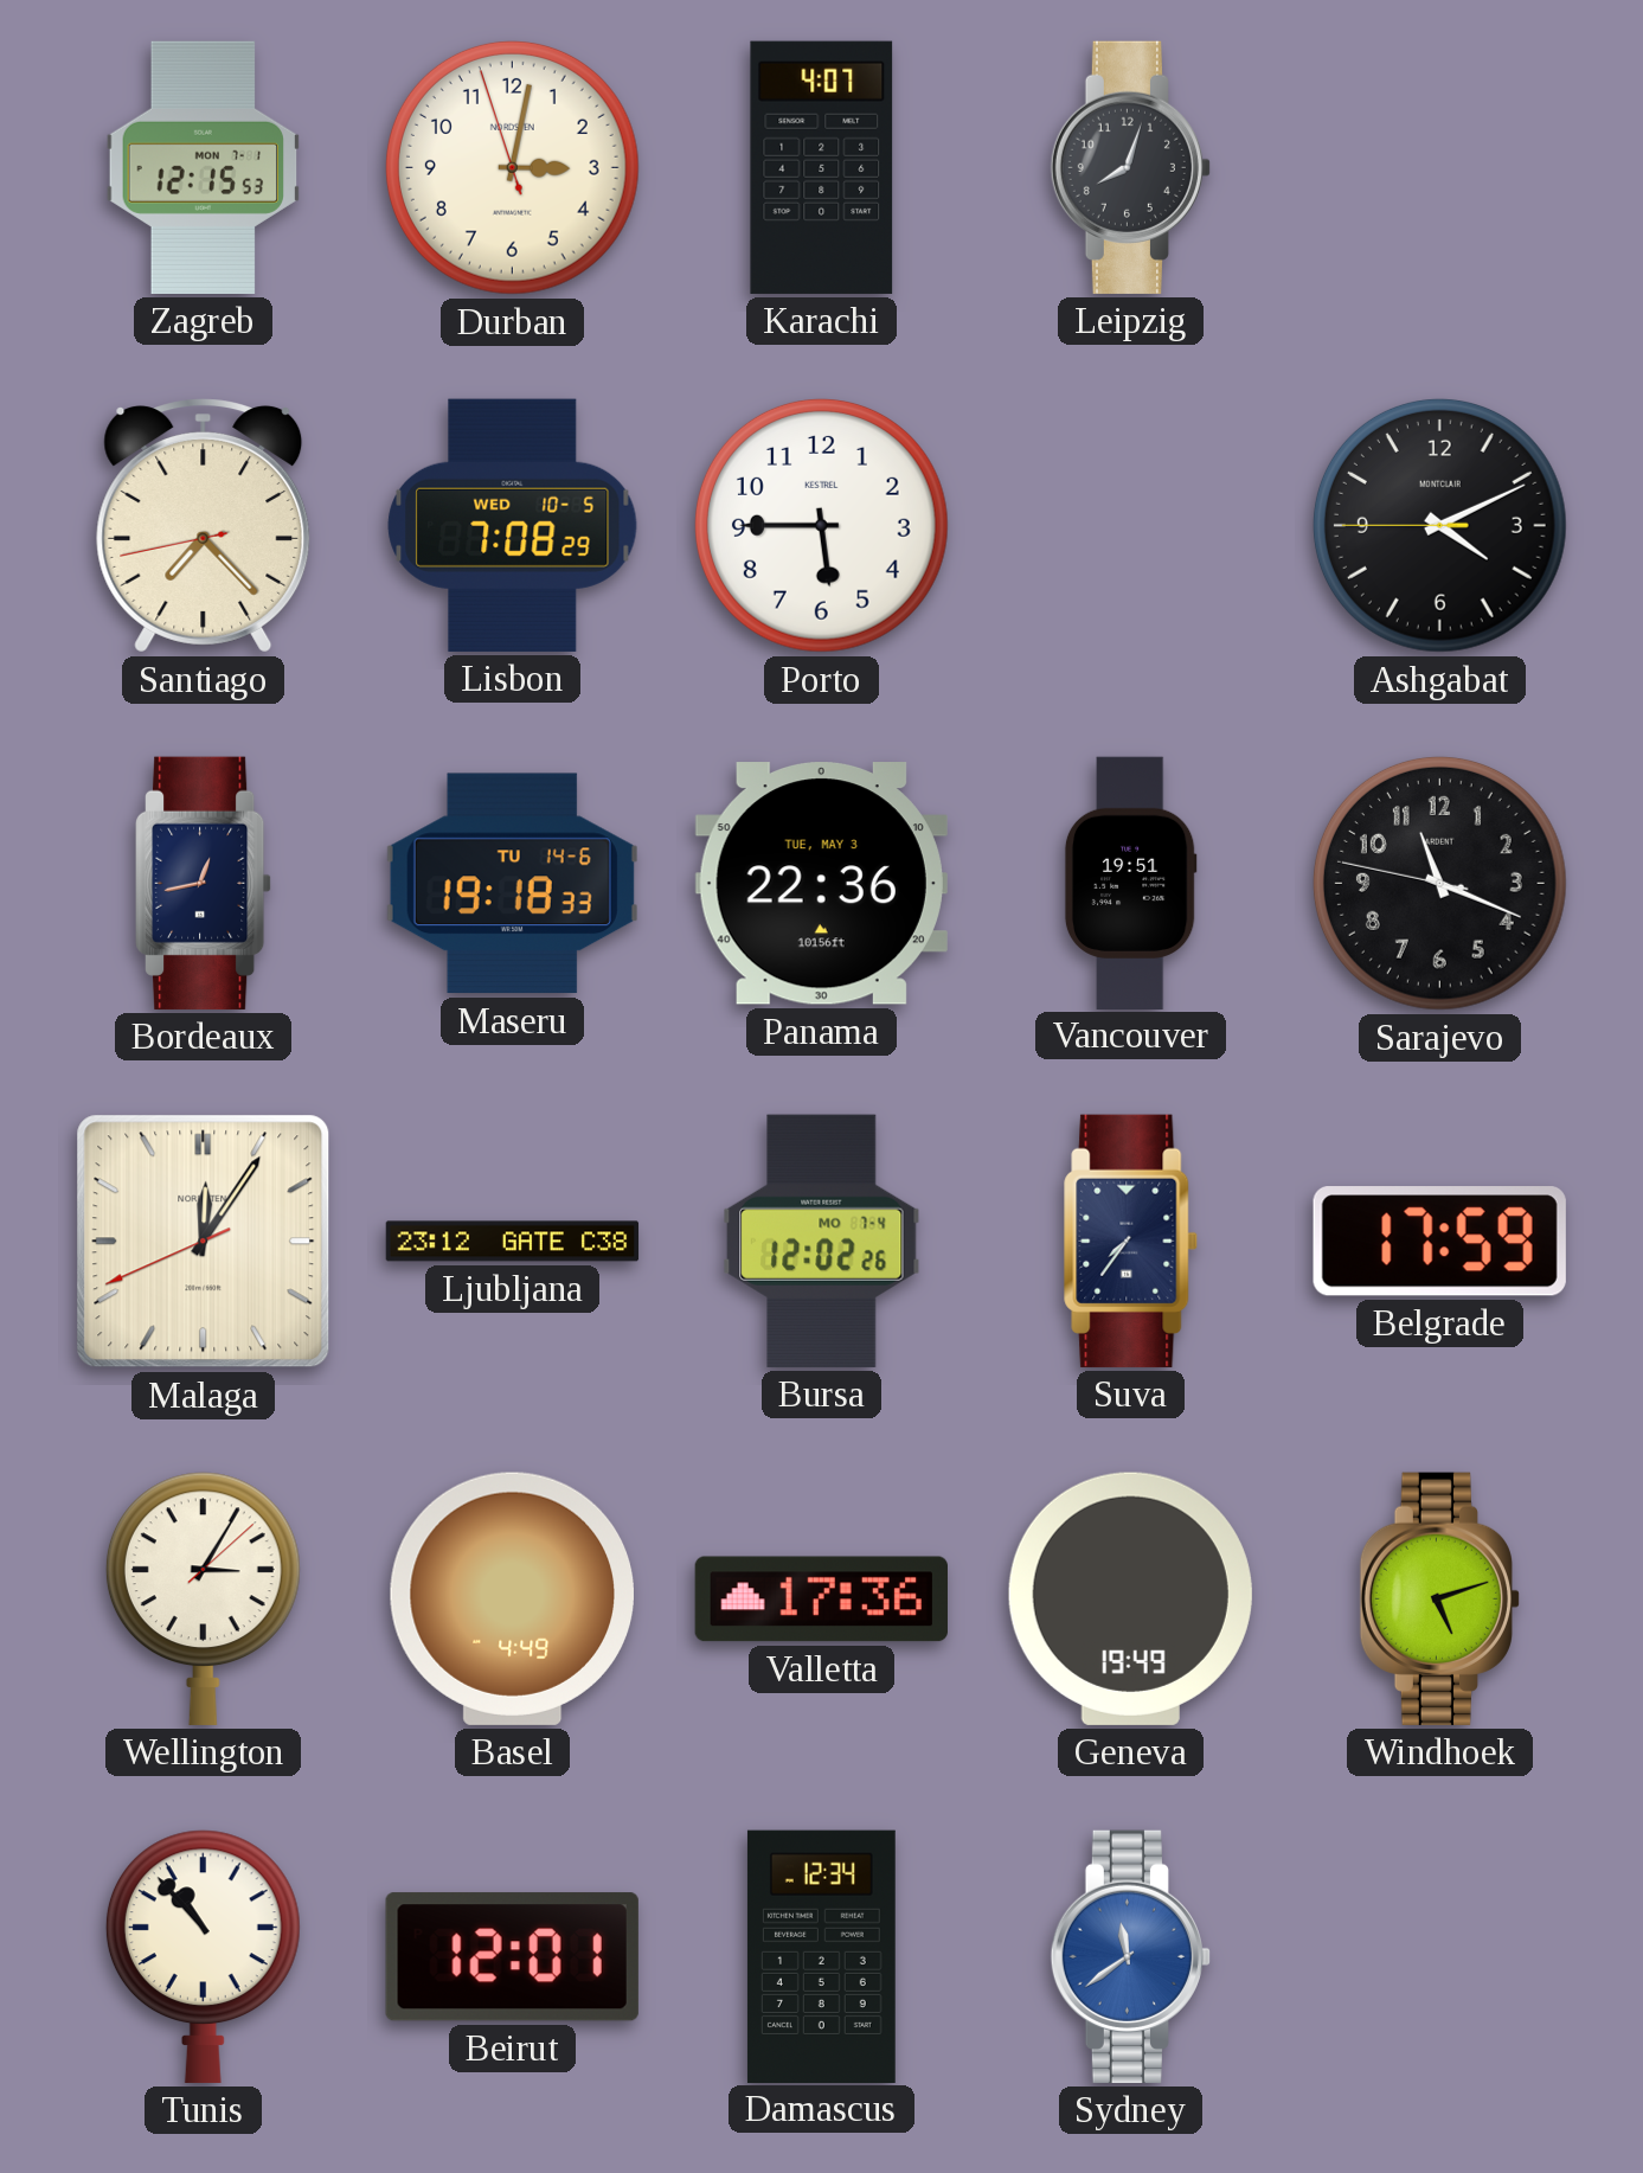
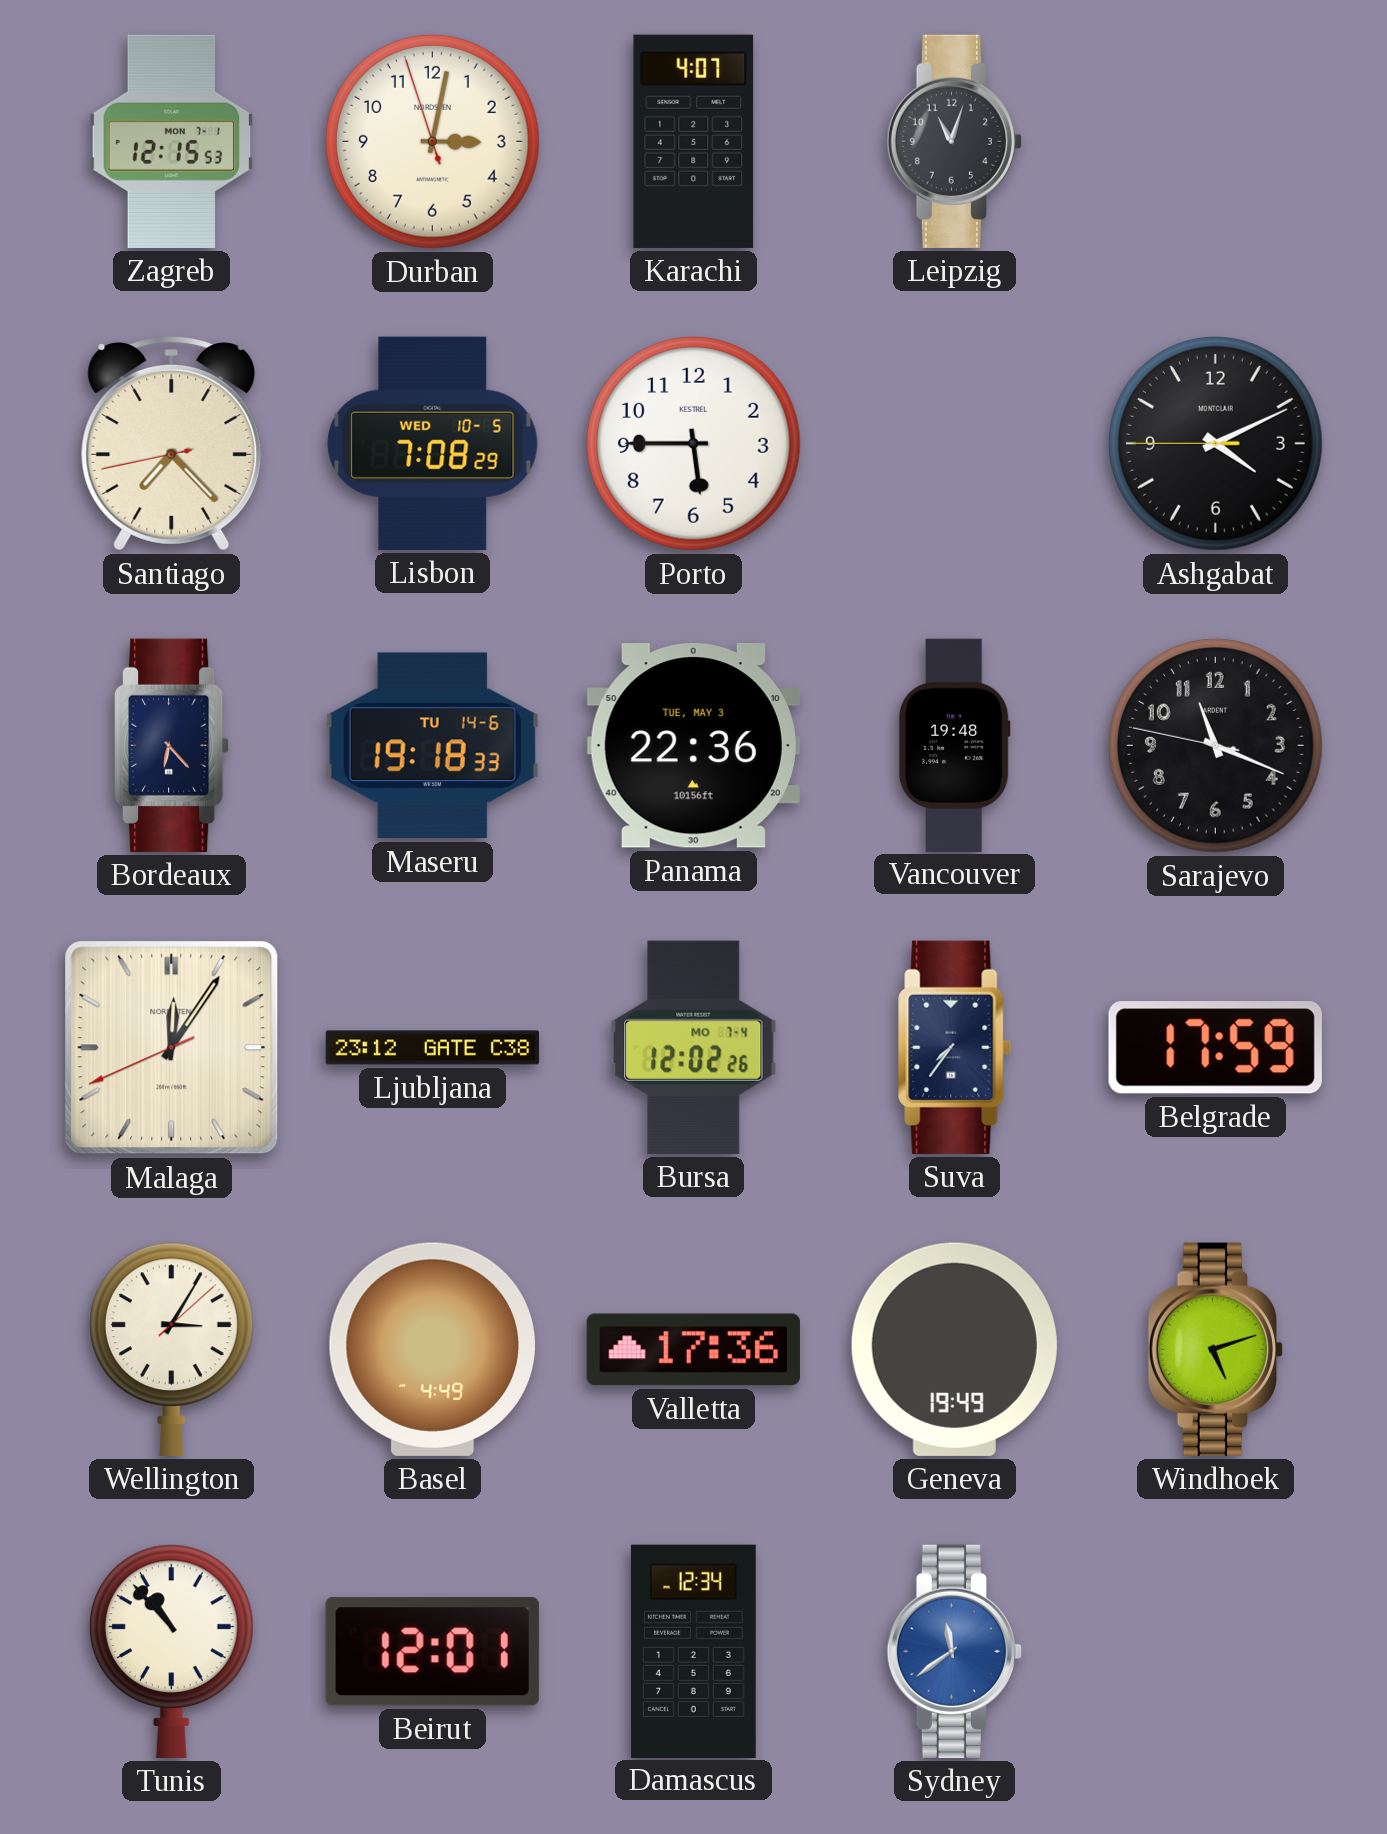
Leipzig: 8:03 -> 11:03
Bordeaux: 12:43 -> 6:23
Vancouver: 19:51 -> 19:48
